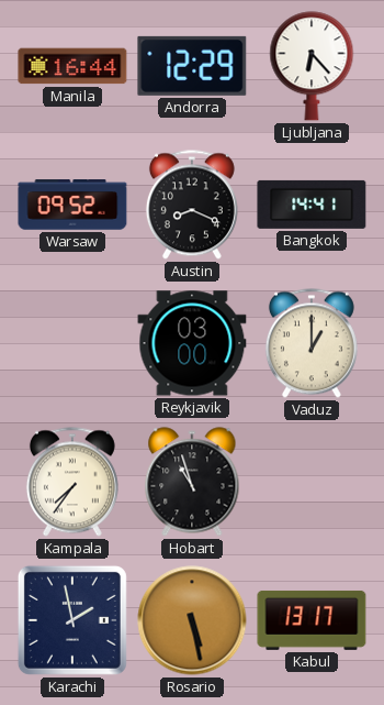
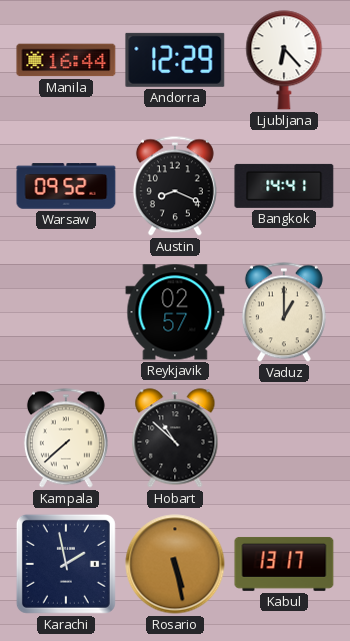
Reykjavik: 03:00 -> 02:57
Kampala: 7:36 -> 7:38
Hobart: 10:57 -> 10:52
